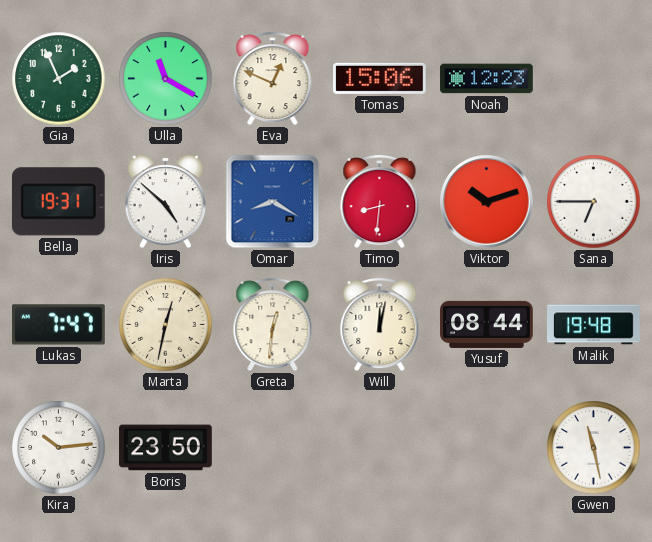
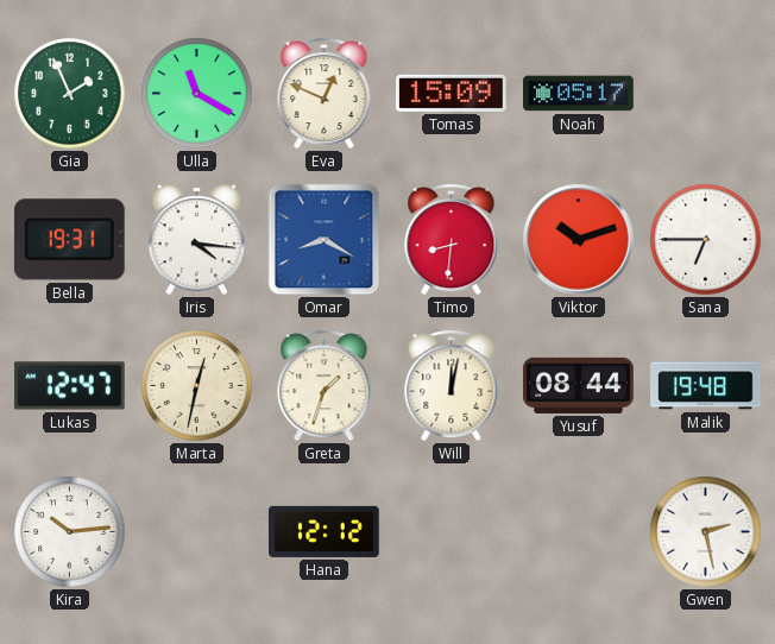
Tomas: 15:06 -> 15:09
Noah: 12:23 -> 05:17
Iris: 4:52 -> 4:16
Lukas: 7:47 -> 12:47
Greta: 12:31 -> 1:33
Boris: 23:50 -> none
Hana: none -> 12:12
Gwen: 11:28 -> 2:28
